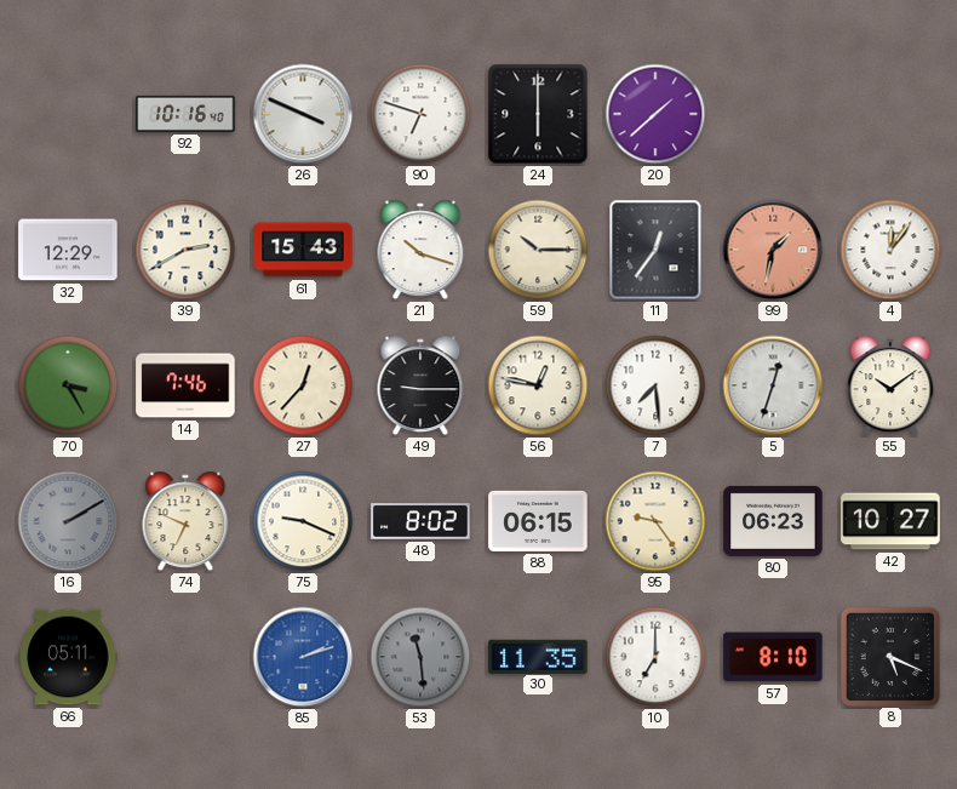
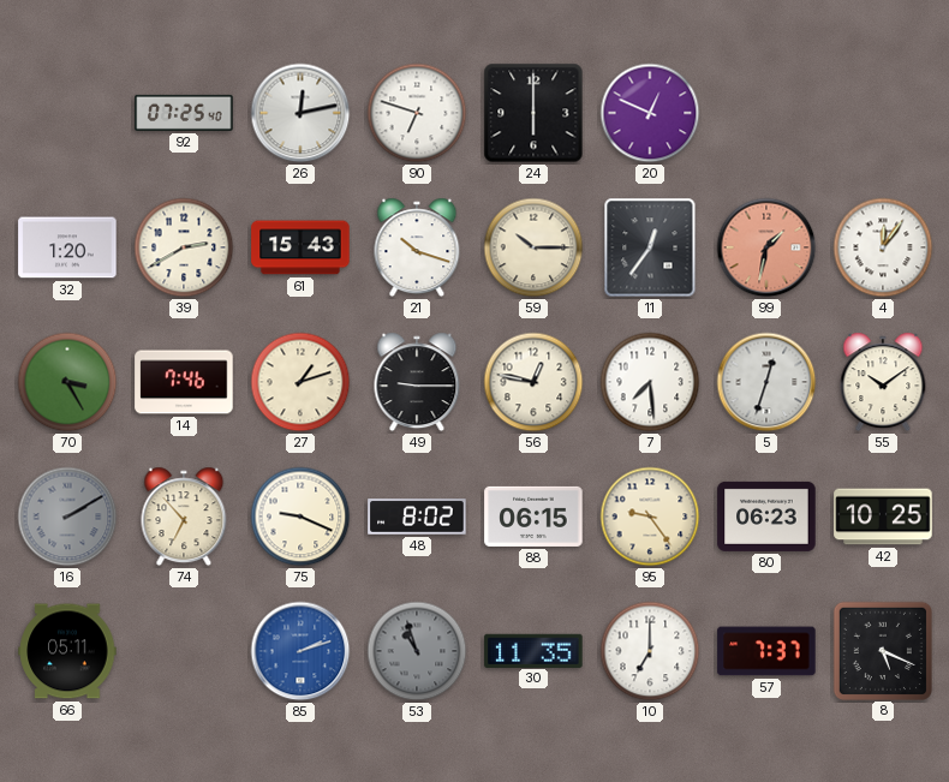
92: 10:16 -> 07:25
26: 3:49 -> 12:13
20: 1:38 -> 12:49
32: 12:29 -> 1:20
27: 12:37 -> 1:12
74: 6:49 -> 6:53
42: 10:27 -> 10:25
53: 11:29 -> 10:57
57: 8:10 -> 7:37
